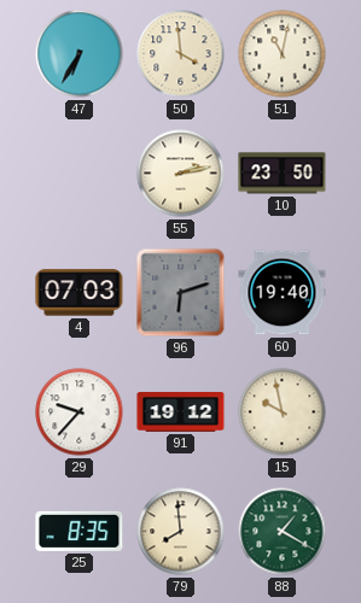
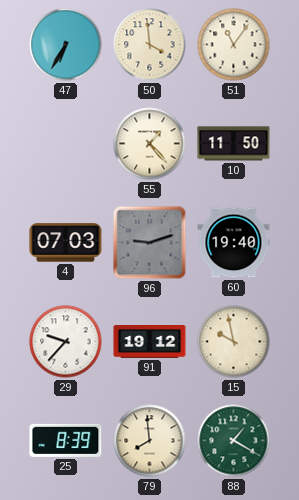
51: 11:02 -> 11:06
55: 2:13 -> 1:23
10: 23:50 -> 11:50
96: 6:12 -> 9:12
25: 8:35 -> 8:39
